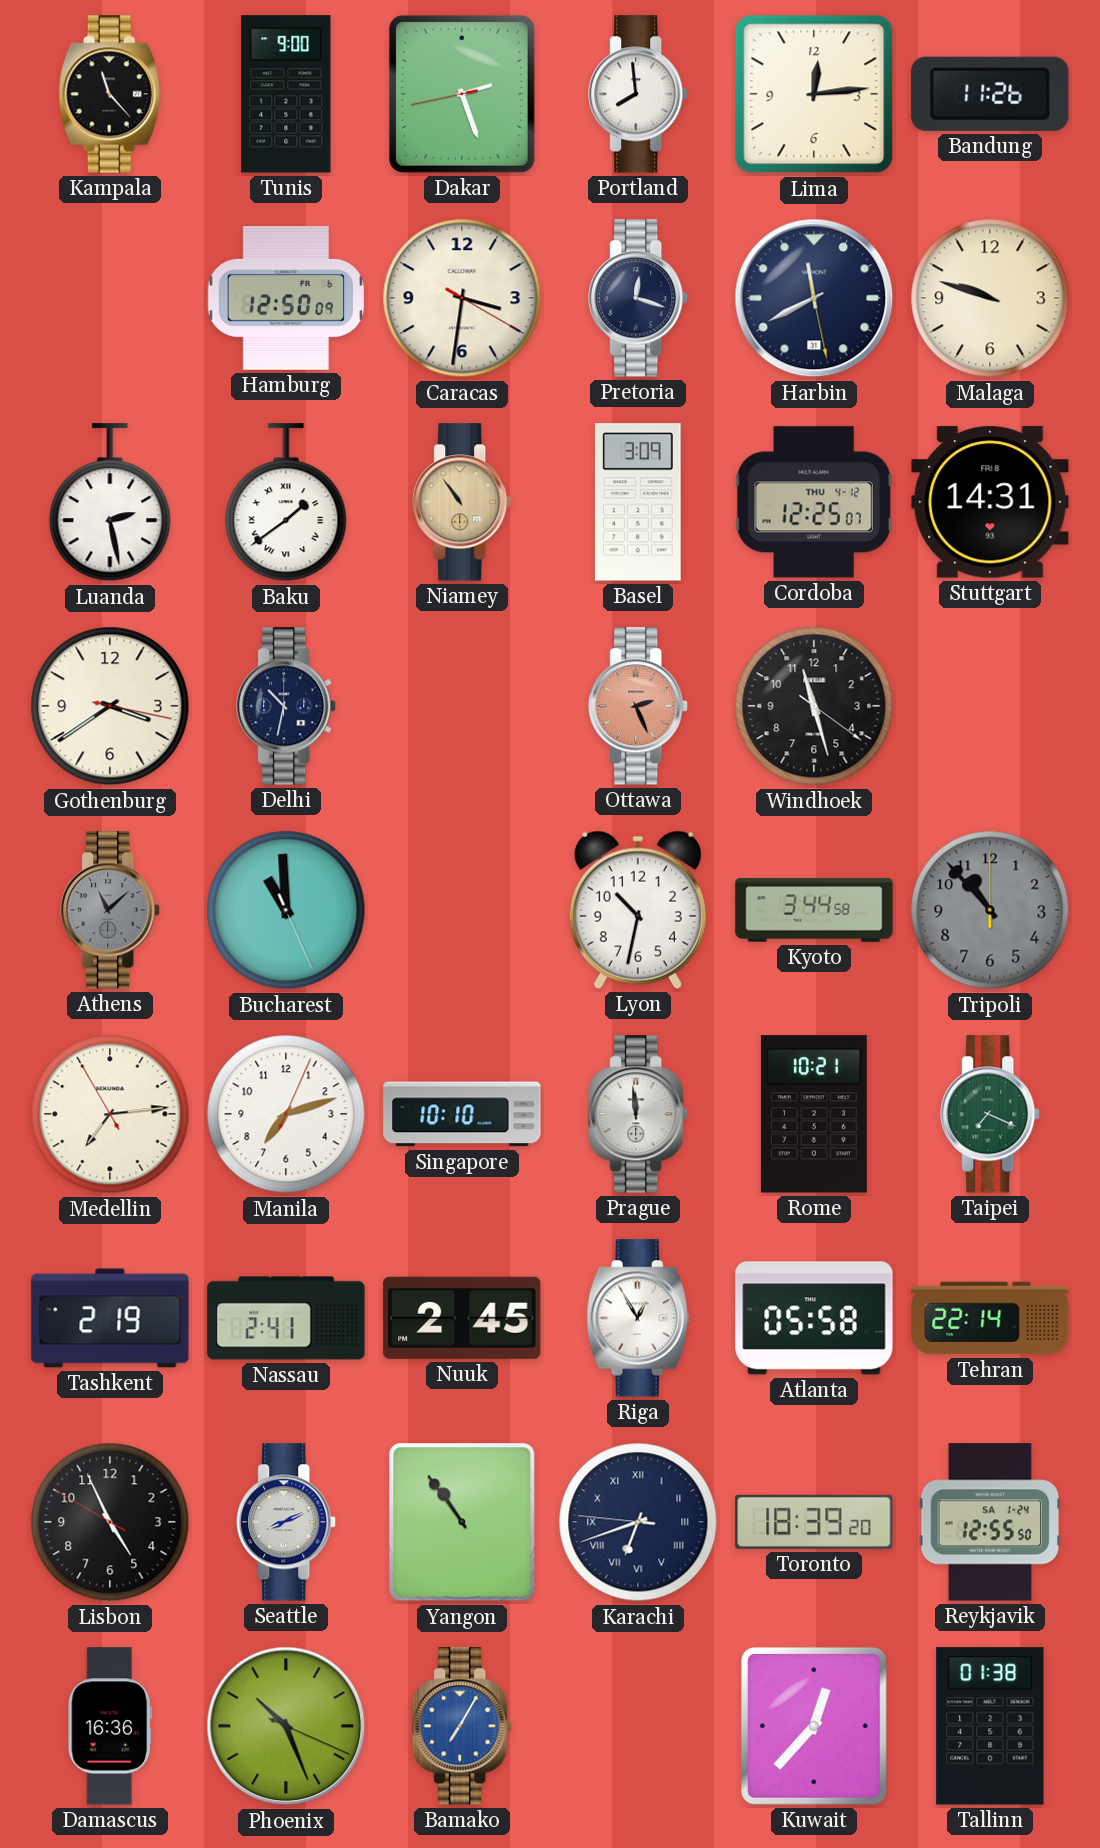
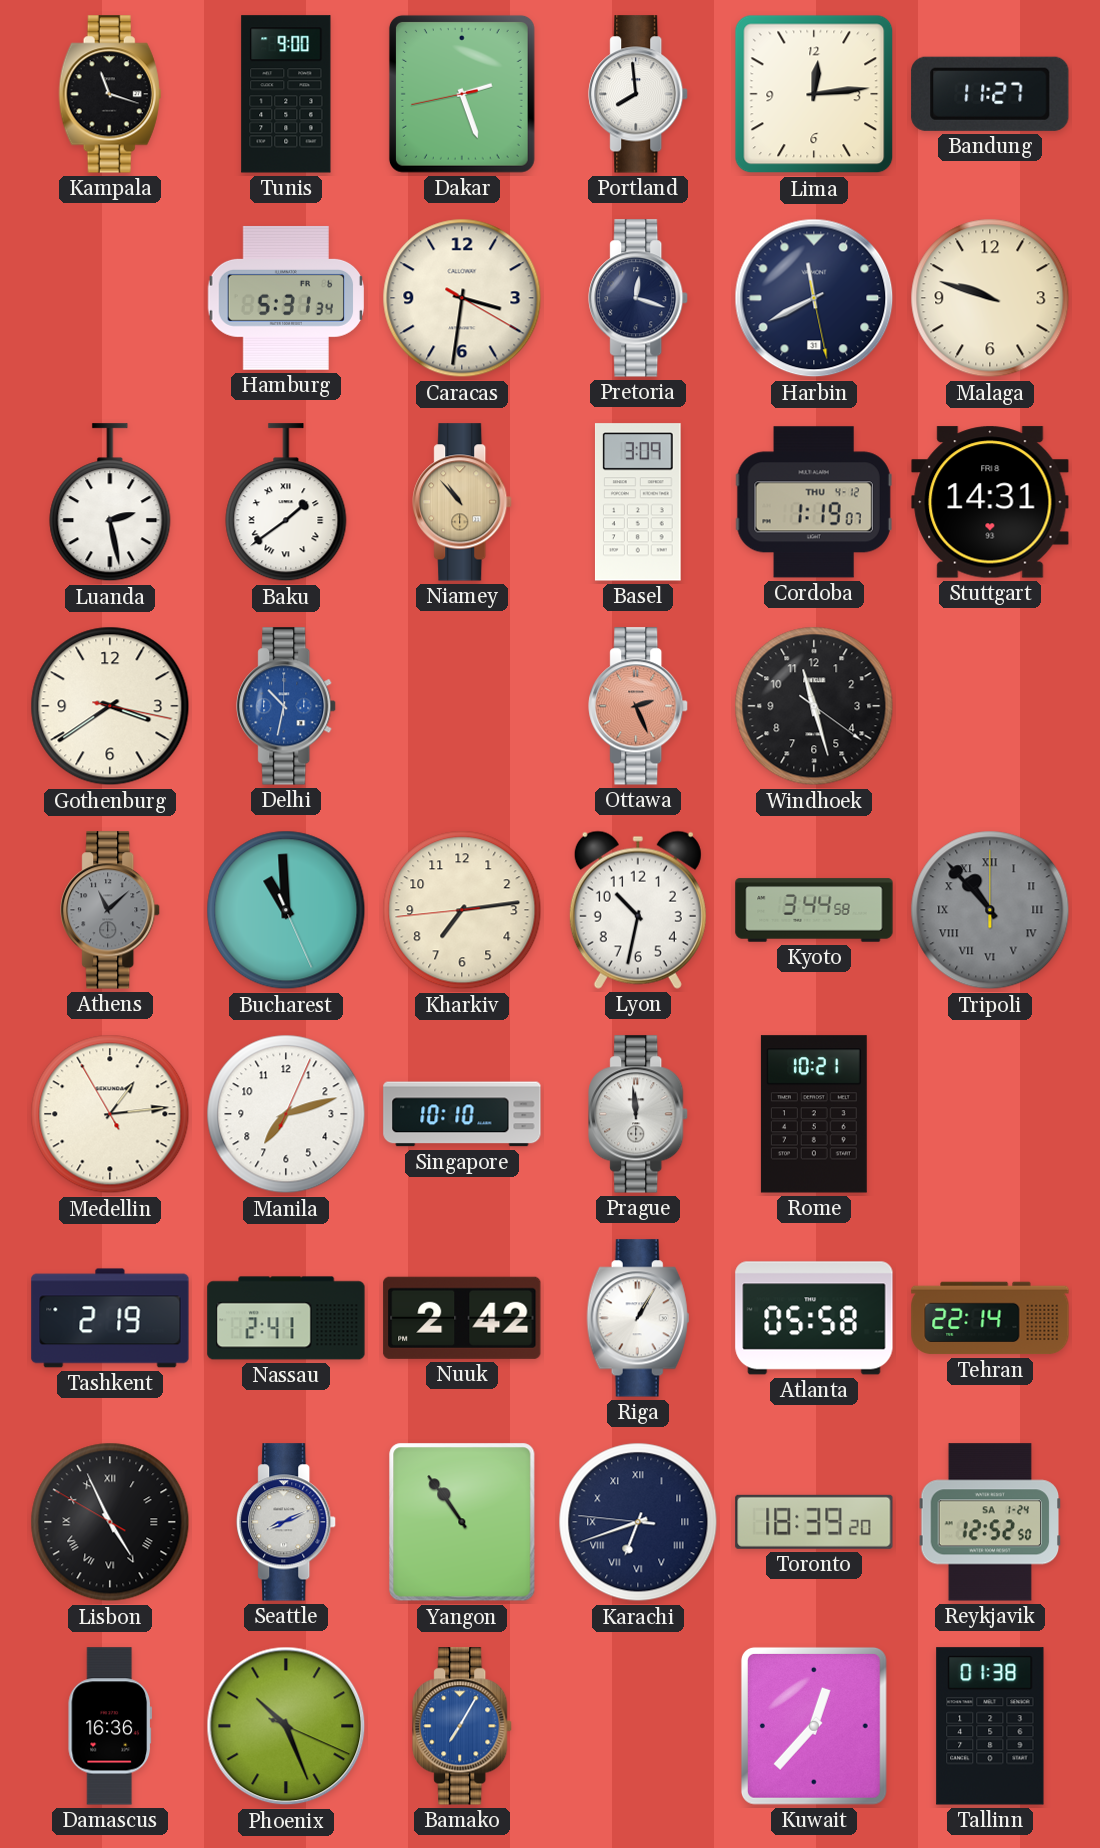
Kampala: 11:23 -> 11:18
Bandung: 11:26 -> 11:27
Hamburg: 12:50 -> 5:31
Niamey: 10:54 -> 10:53
Cordoba: 12:25 -> 1:19
Delhi dial: navy -> blue
Kharkiv: none -> 7:13
Tripoli numerals: Arabic -> Roman
Medellin: 7:13 -> 1:13
Taipei: 7:19 -> none
Nuuk: 2:45 -> 2:42
Riga: 12:55 -> 1:05
Lisbon numerals: Arabic -> Roman
Reykjavik: 12:55 -> 12:52
